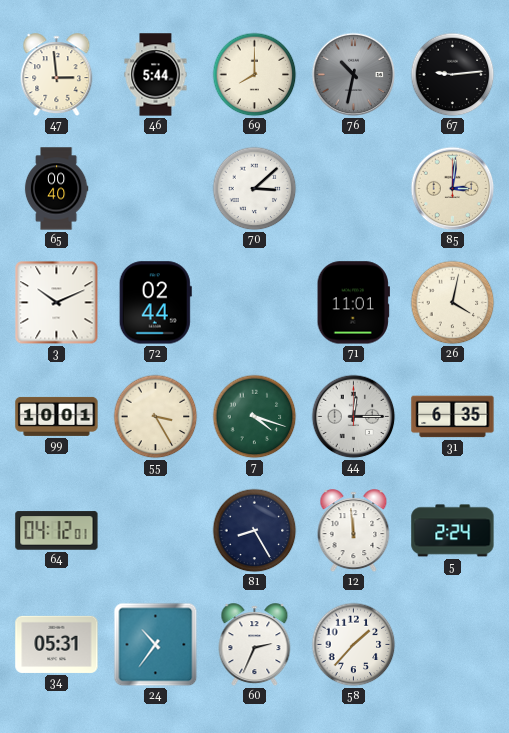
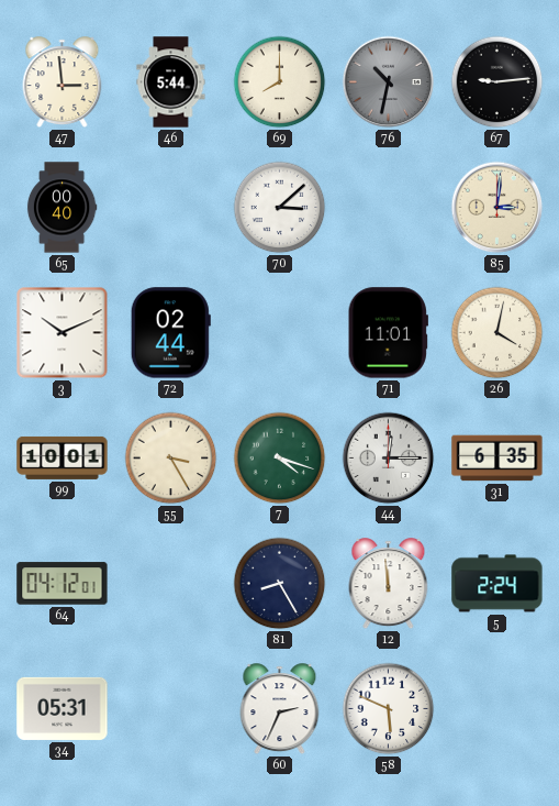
24: 10:36 -> none
58: 1:37 -> 5:49
